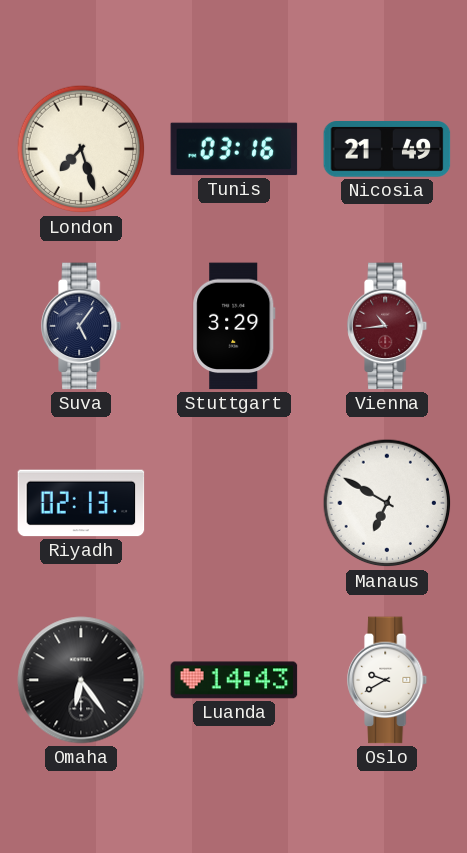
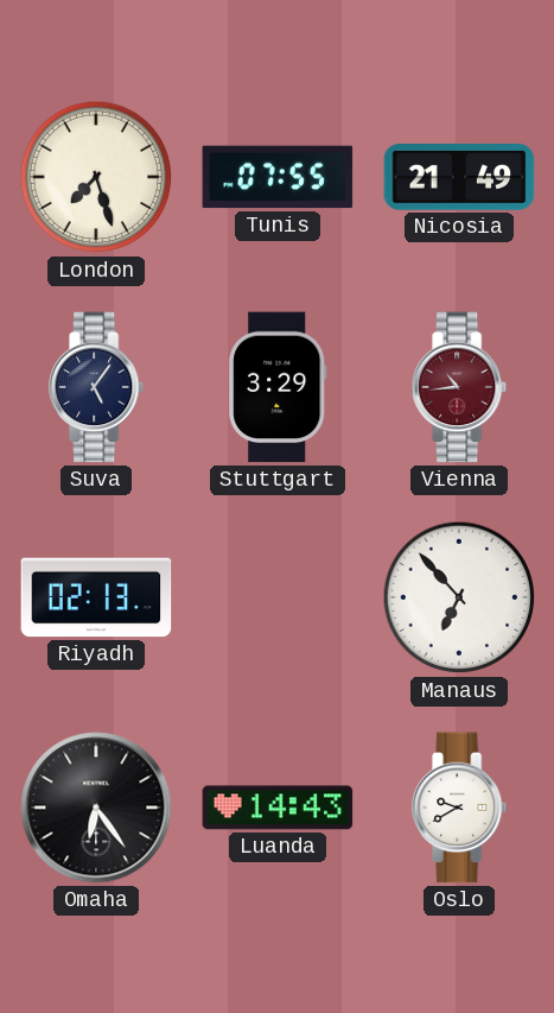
Tunis: 03:16 -> 07:55
Manaus: 6:50 -> 6:53
